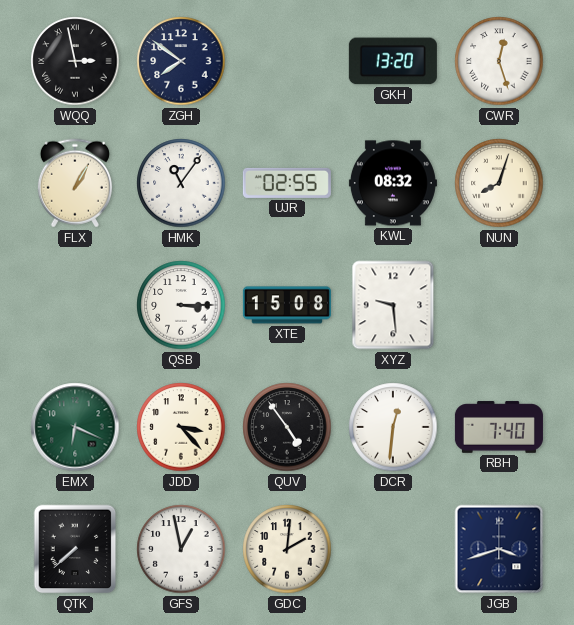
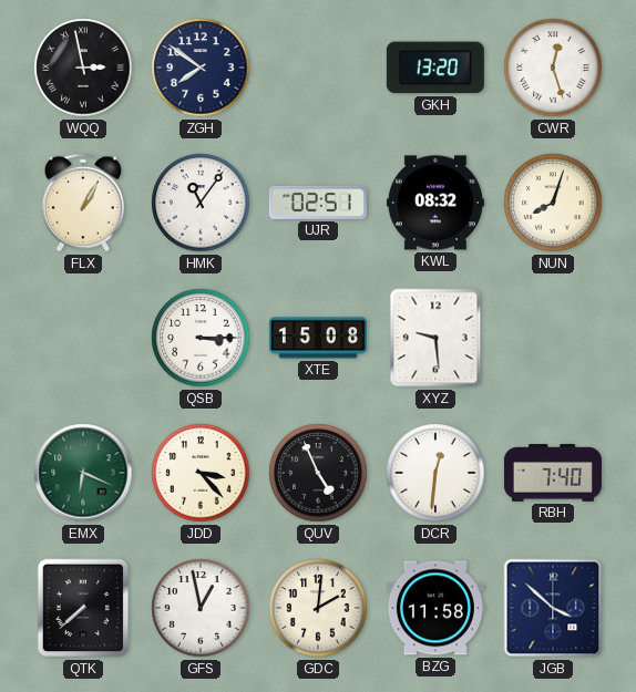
UJR: 02:55 -> 02:51
QUV: 4:54 -> 4:56
BZG: none -> 11:58
JGB: 3:42 -> 3:52
